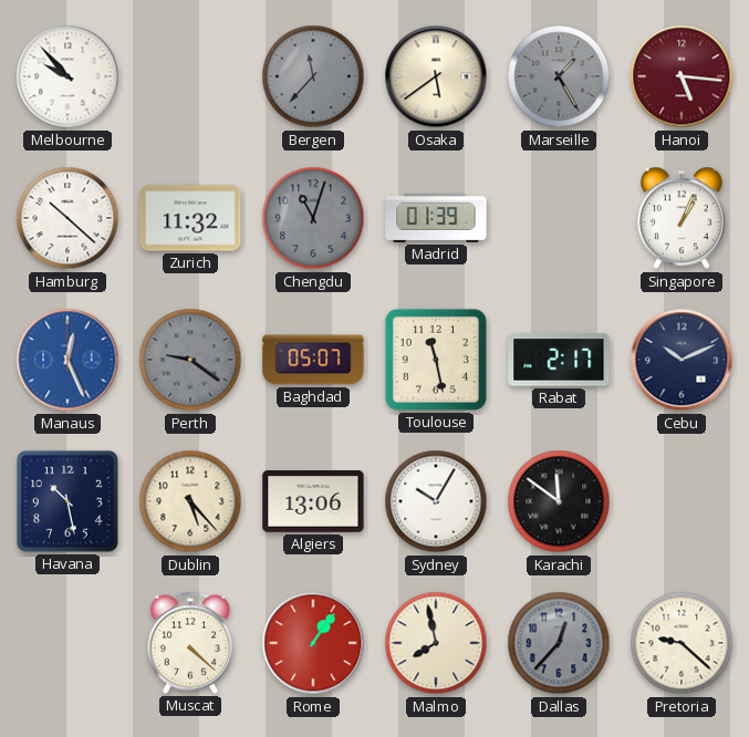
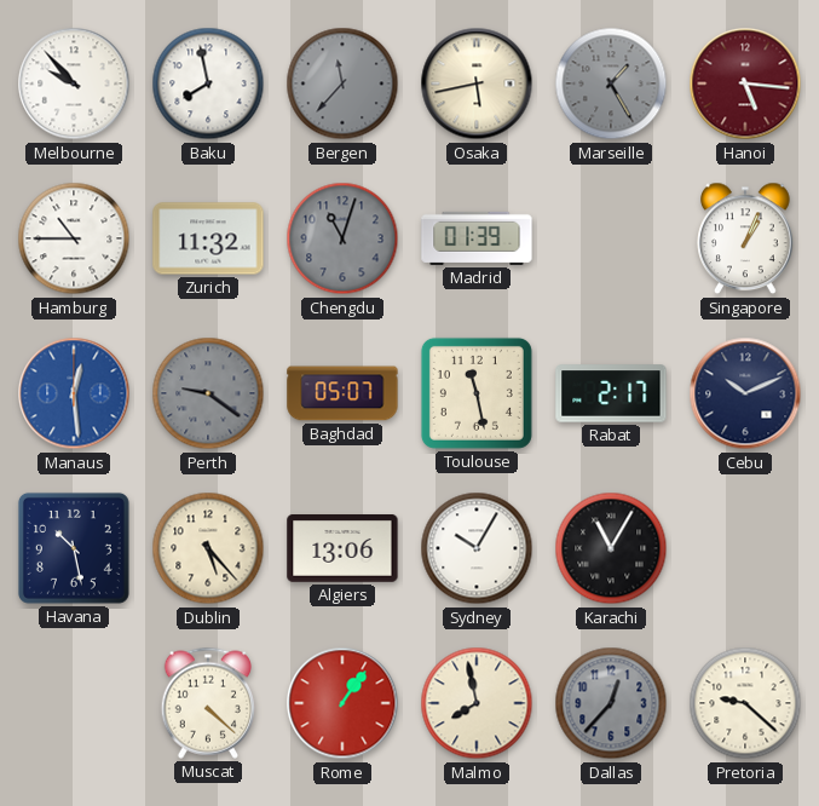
Baku: none -> 7:58
Osaka: 5:39 -> 5:43
Hamburg: 10:22 -> 10:45
Manaus: 12:26 -> 12:29
Karachi: 11:51 -> 11:05
